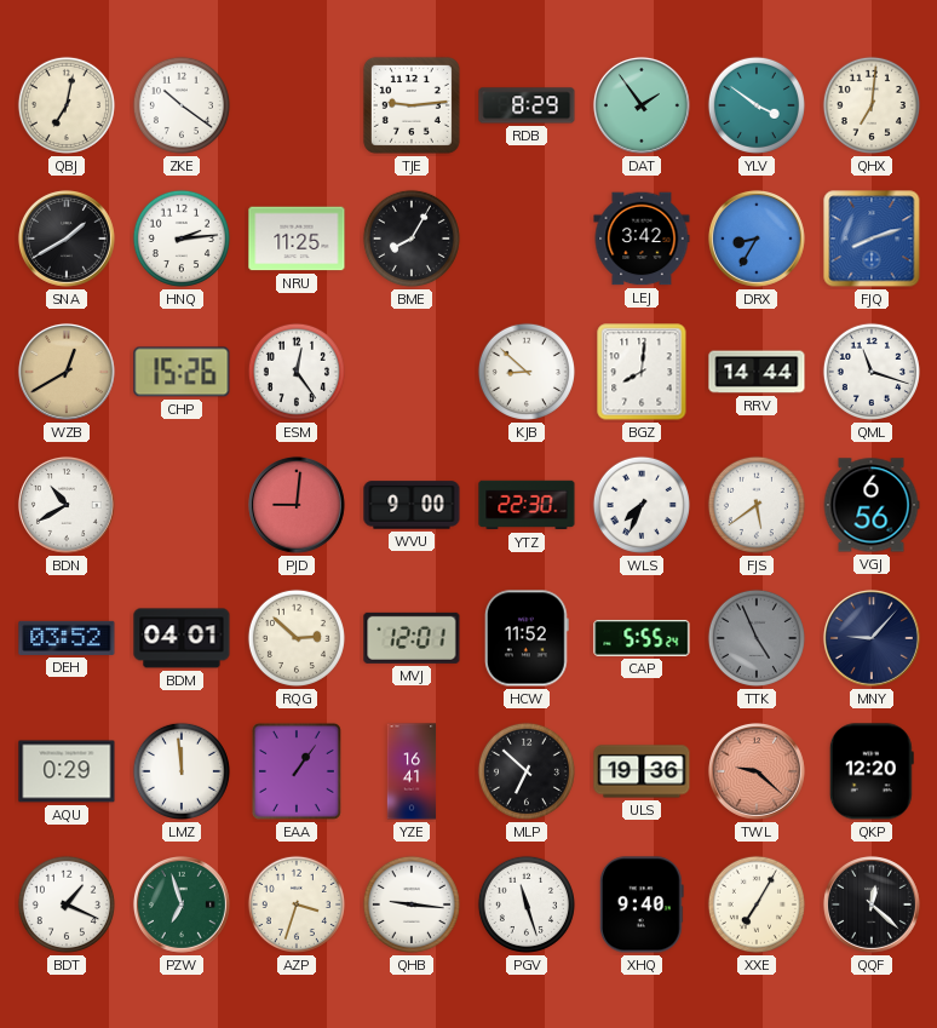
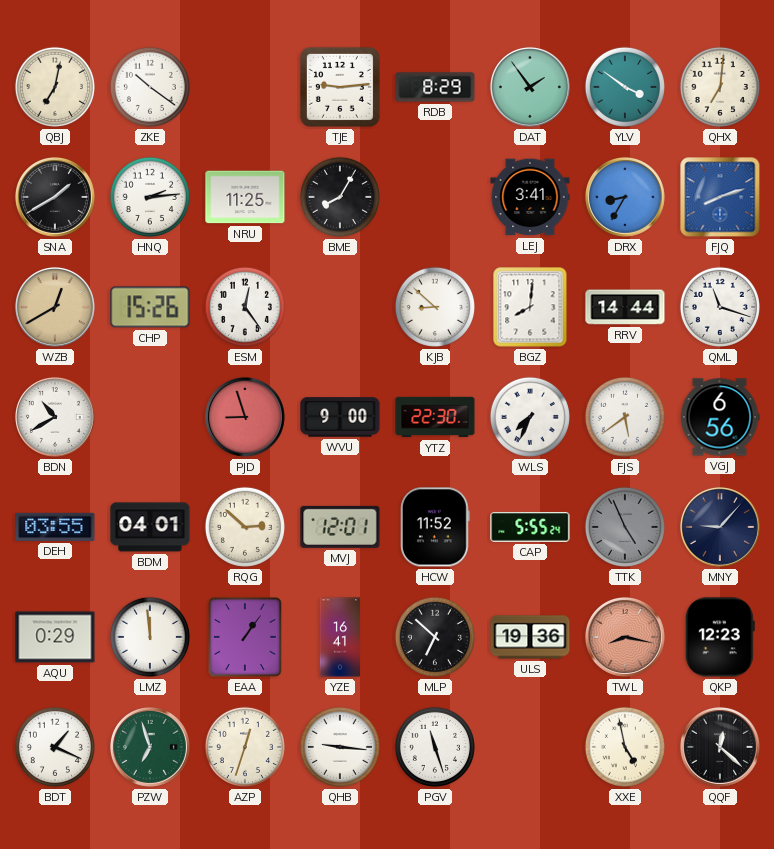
LEJ: 3:42 -> 3:41
PJD: 9:01 -> 8:57
DEH: 03:52 -> 03:55
TWL: 9:22 -> 8:17
QKP: 12:20 -> 12:23
AZP: 3:33 -> 12:33
XHQ: 9:40 -> none
XXE: 7:05 -> 4:58
